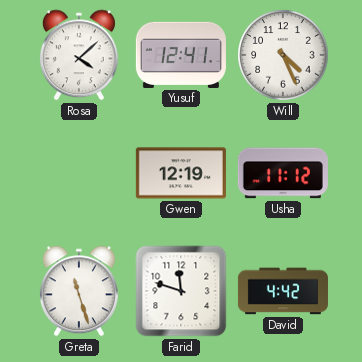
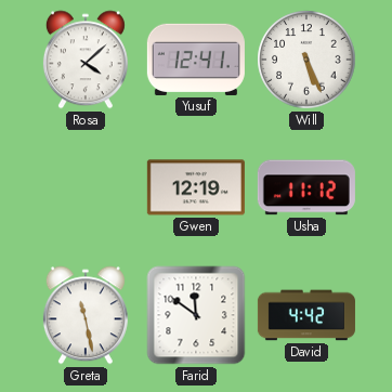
Will: 4:26 -> 5:26
Greta: 11:27 -> 11:28
Farid: 11:48 -> 11:51
